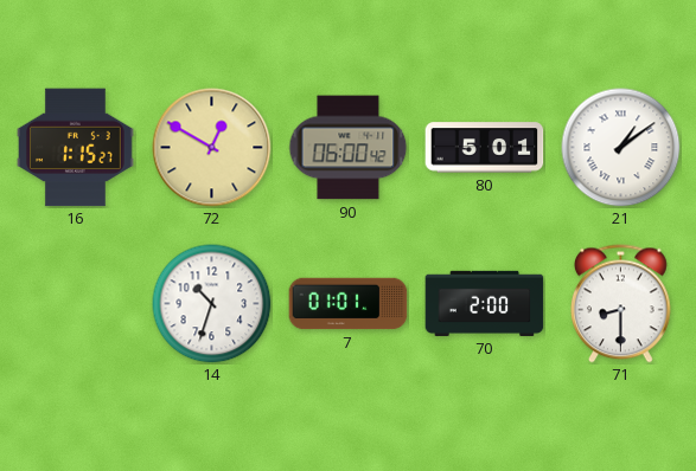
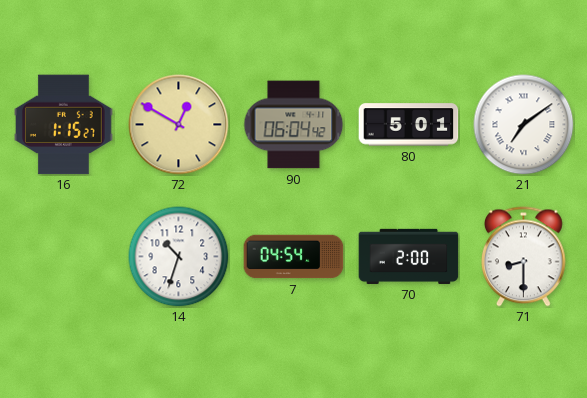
90: 06:00 -> 06:04
21: 1:09 -> 7:09
7: 01:01 -> 04:54
